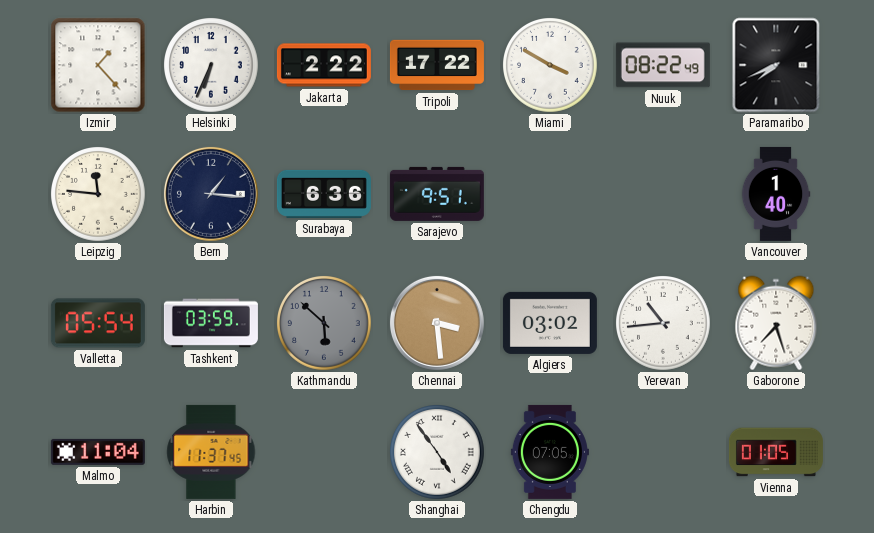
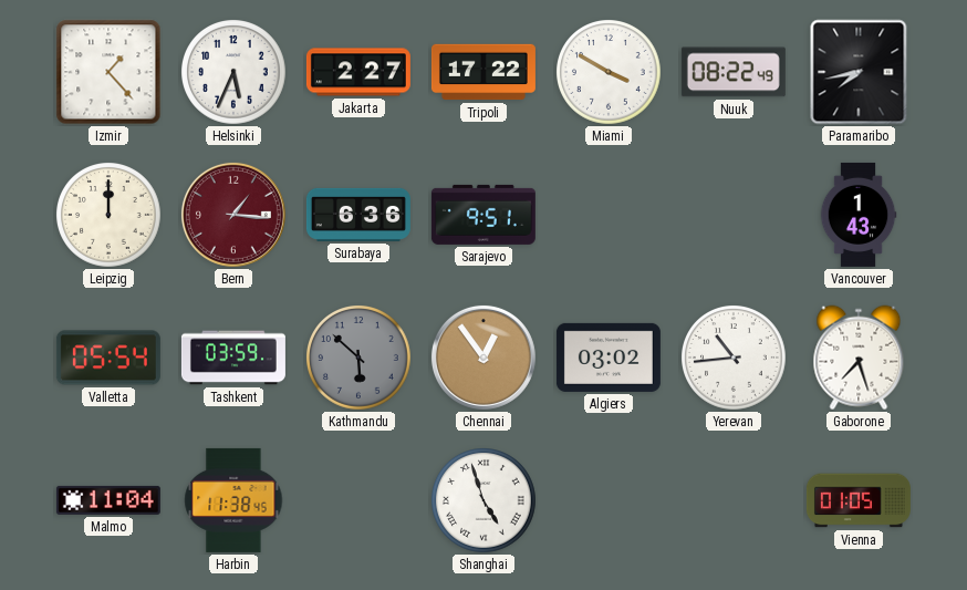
Helsinki: 6:34 -> 5:34
Jakarta: 2:22 -> 2:27
Paramaribo: 7:41 -> 7:43
Leipzig: 11:46 -> 12:00
Bern dial: navy -> burgundy
Vancouver: 1:40 -> 1:43
Chennai: 3:29 -> 12:54
Harbin: 11:37 -> 11:38
Shanghai: 4:54 -> 4:57
Chengdu: 07:05 -> none
